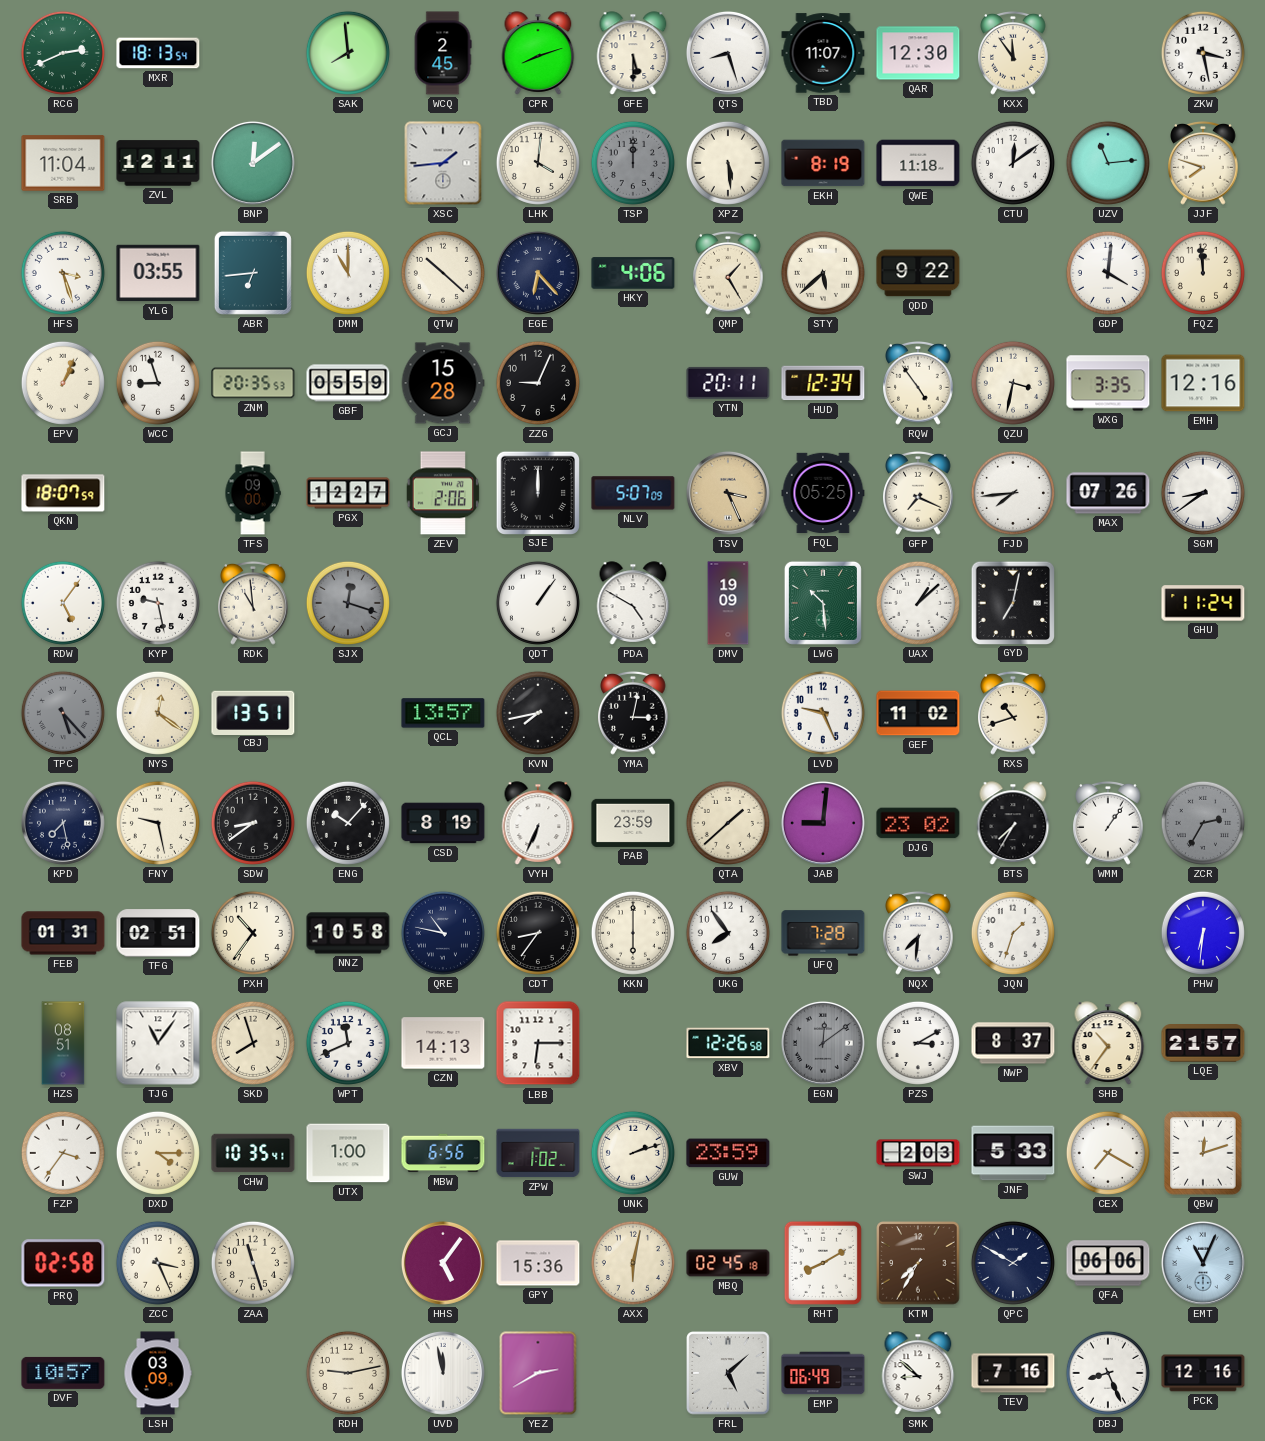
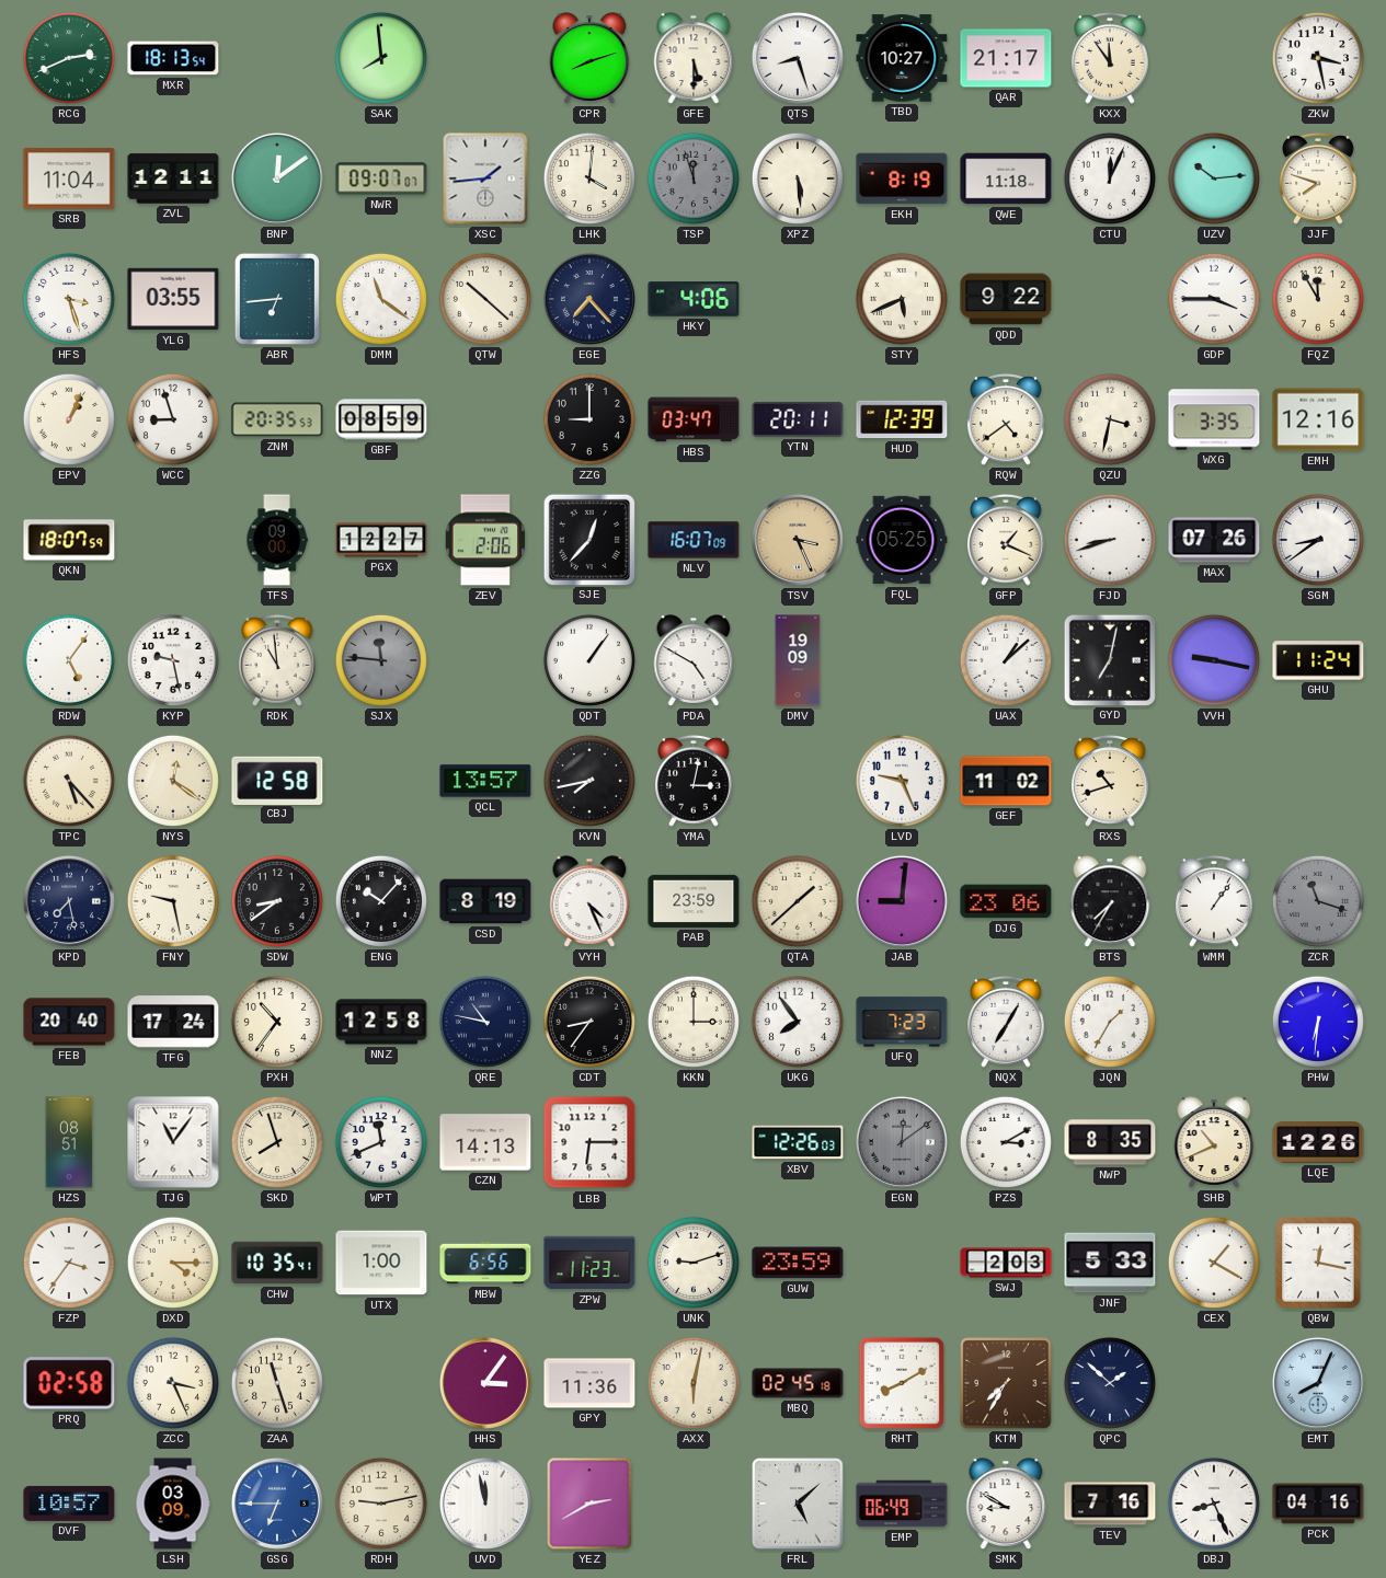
WCQ: 2:45 -> none
TBD: 11:07 -> 10:27
QAR: 12:30 -> 21:17
NWR: none -> 09:07
TSP: 12:00 -> 11:57
CTU: 12:09 -> 12:04
UZV: 11:14 -> 10:14
DMM: 11:00 -> 11:21
EGE: 6:23 -> 7:23
QMP: 1:25 -> none
STY: 5:38 -> 5:41
GDP: 4:01 -> 3:45
FQZ: 11:59 -> 11:55
GBF: 05:59 -> 08:59
GCJ: 15:28 -> none
ZZG: 9:04 -> 9:00
HBS: none -> 03:47
HUD: 12:34 -> 12:39
RQW: 4:54 -> 4:39
SJE: 12:00 -> 12:37
NLV: 5:07 -> 16:07
GFP: 7:19 -> 1:19
FJD: 7:44 -> 8:42
SJX: 12:18 -> 11:46
LWG: 10:29 -> none
VVH: none -> 9:17
TPC dial: grey -> cream
CBJ: 13:51 -> 12:58
VYH: 6:34 -> 4:26
DJG: 23:02 -> 23:06
ZCR: 2:35 -> 11:18
FEB: 01:31 -> 20:40
TFG: 02:51 -> 17:24
NNZ: 10:58 -> 12:58
KKN: 6:00 -> 3:00
UFQ: 7:28 -> 7:23
NQX: 7:31 -> 7:05
JQN: 1:33 -> 1:35
XBV: 12:26:58 -> 12:26:03
NWP: 8:37 -> 8:35
SHB: 10:36 -> 10:41
LQE: 21:57 -> 12:26
ZPW: 1:02 -> 11:23
UNK: 2:12 -> 9:12
CEX: 7:20 -> 1:20
QBW: 12:12 -> 12:17
HHS: 5:06 -> 3:06
GPY: 15:36 -> 11:36
QPC: 1:50 -> 1:52
QFA: 06:06 -> none
EMT: 11:04 -> 8:04
GSG: none -> 6:45
SMK: 8:52 -> 8:50
PCK: 12:16 -> 04:16
